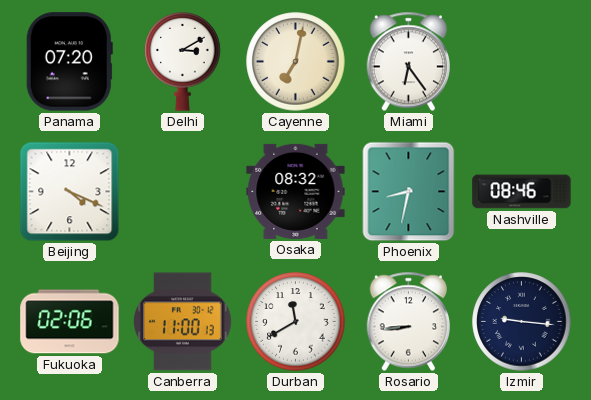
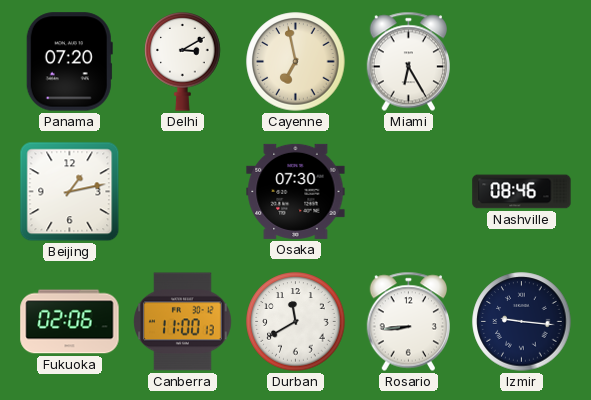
Cayenne: 7:02 -> 6:58
Miami: 6:24 -> 6:25
Beijing: 4:19 -> 1:13
Osaka: 08:32 -> 07:30
Phoenix: 8:32 -> none
